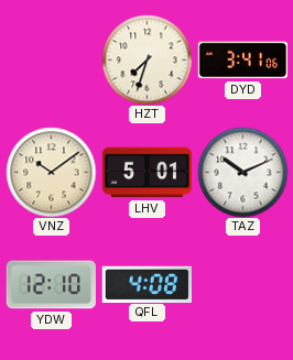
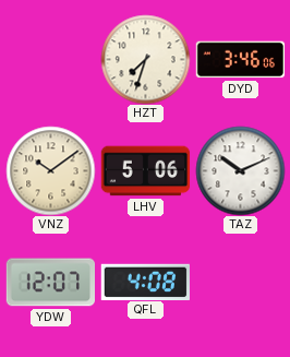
DYD: 3:41 -> 3:46
LHV: 5:01 -> 5:06
YDW: 12:10 -> 12:07
